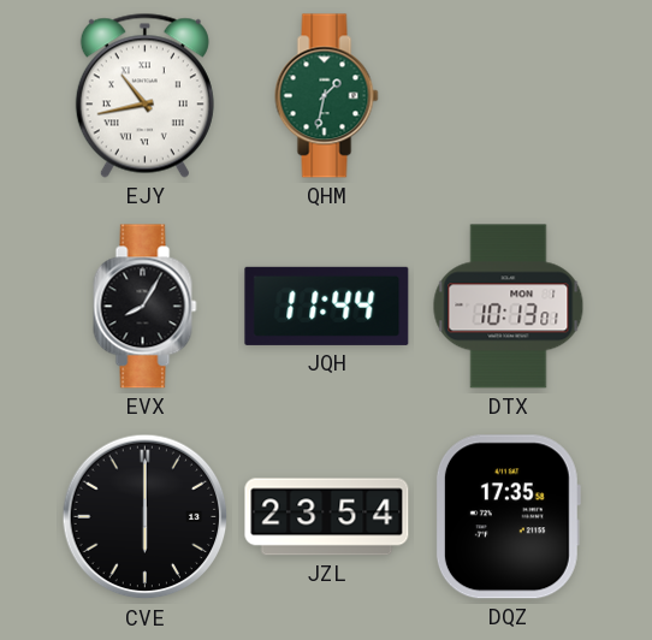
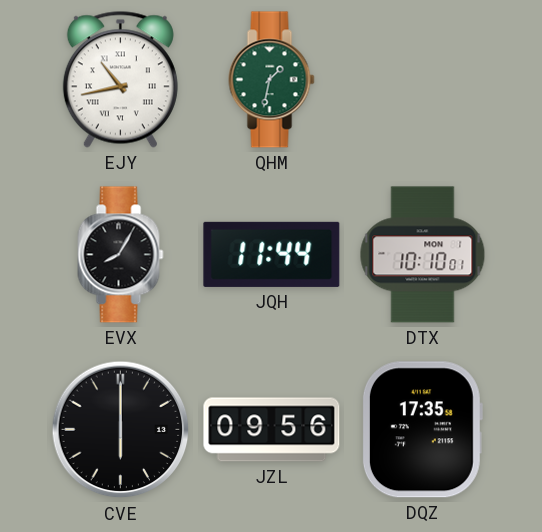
DTX: 10:13 -> 10:10
JZL: 23:54 -> 09:56
